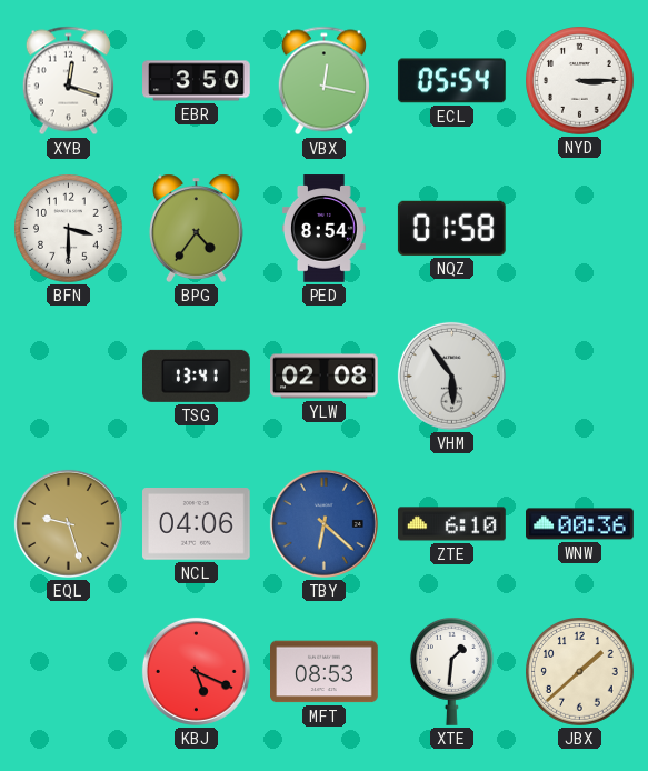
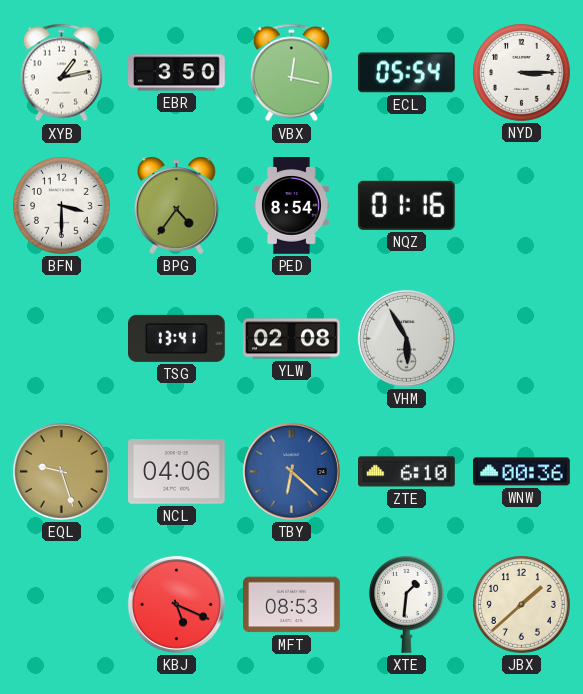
XYB: 12:18 -> 1:13
NQZ: 01:58 -> 01:16
VHM: 5:54 -> 5:55
